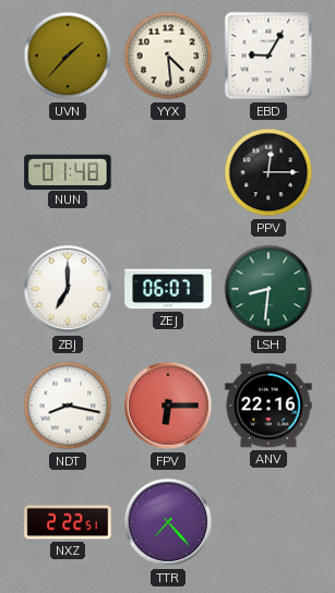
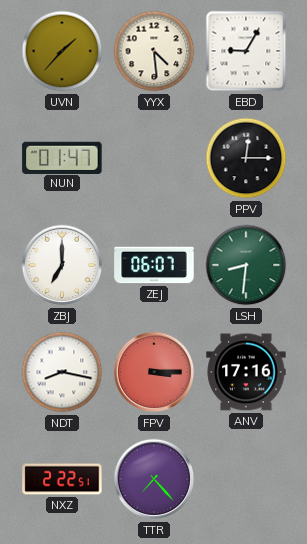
NUN: 01:48 -> 01:47
FPV: 6:15 -> 3:15
ANV: 22:16 -> 17:16
